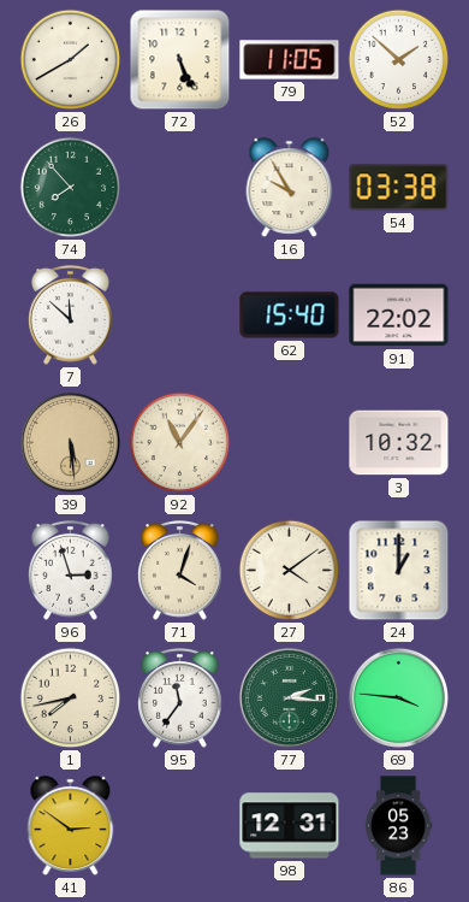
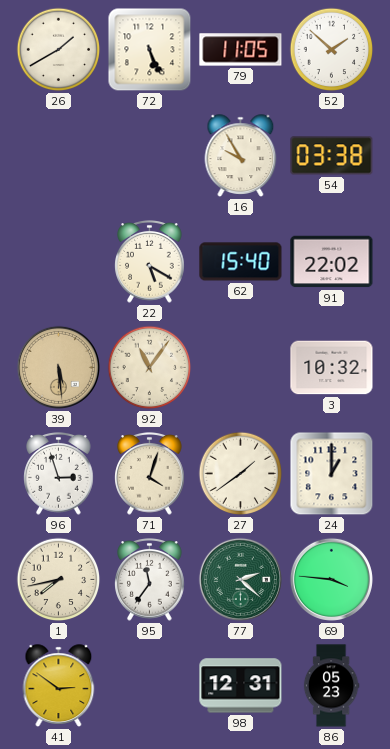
74: 7:53 -> none
7: 11:52 -> none
22: none -> 5:20
27: 4:09 -> 1:39
77: 2:16 -> 2:22
